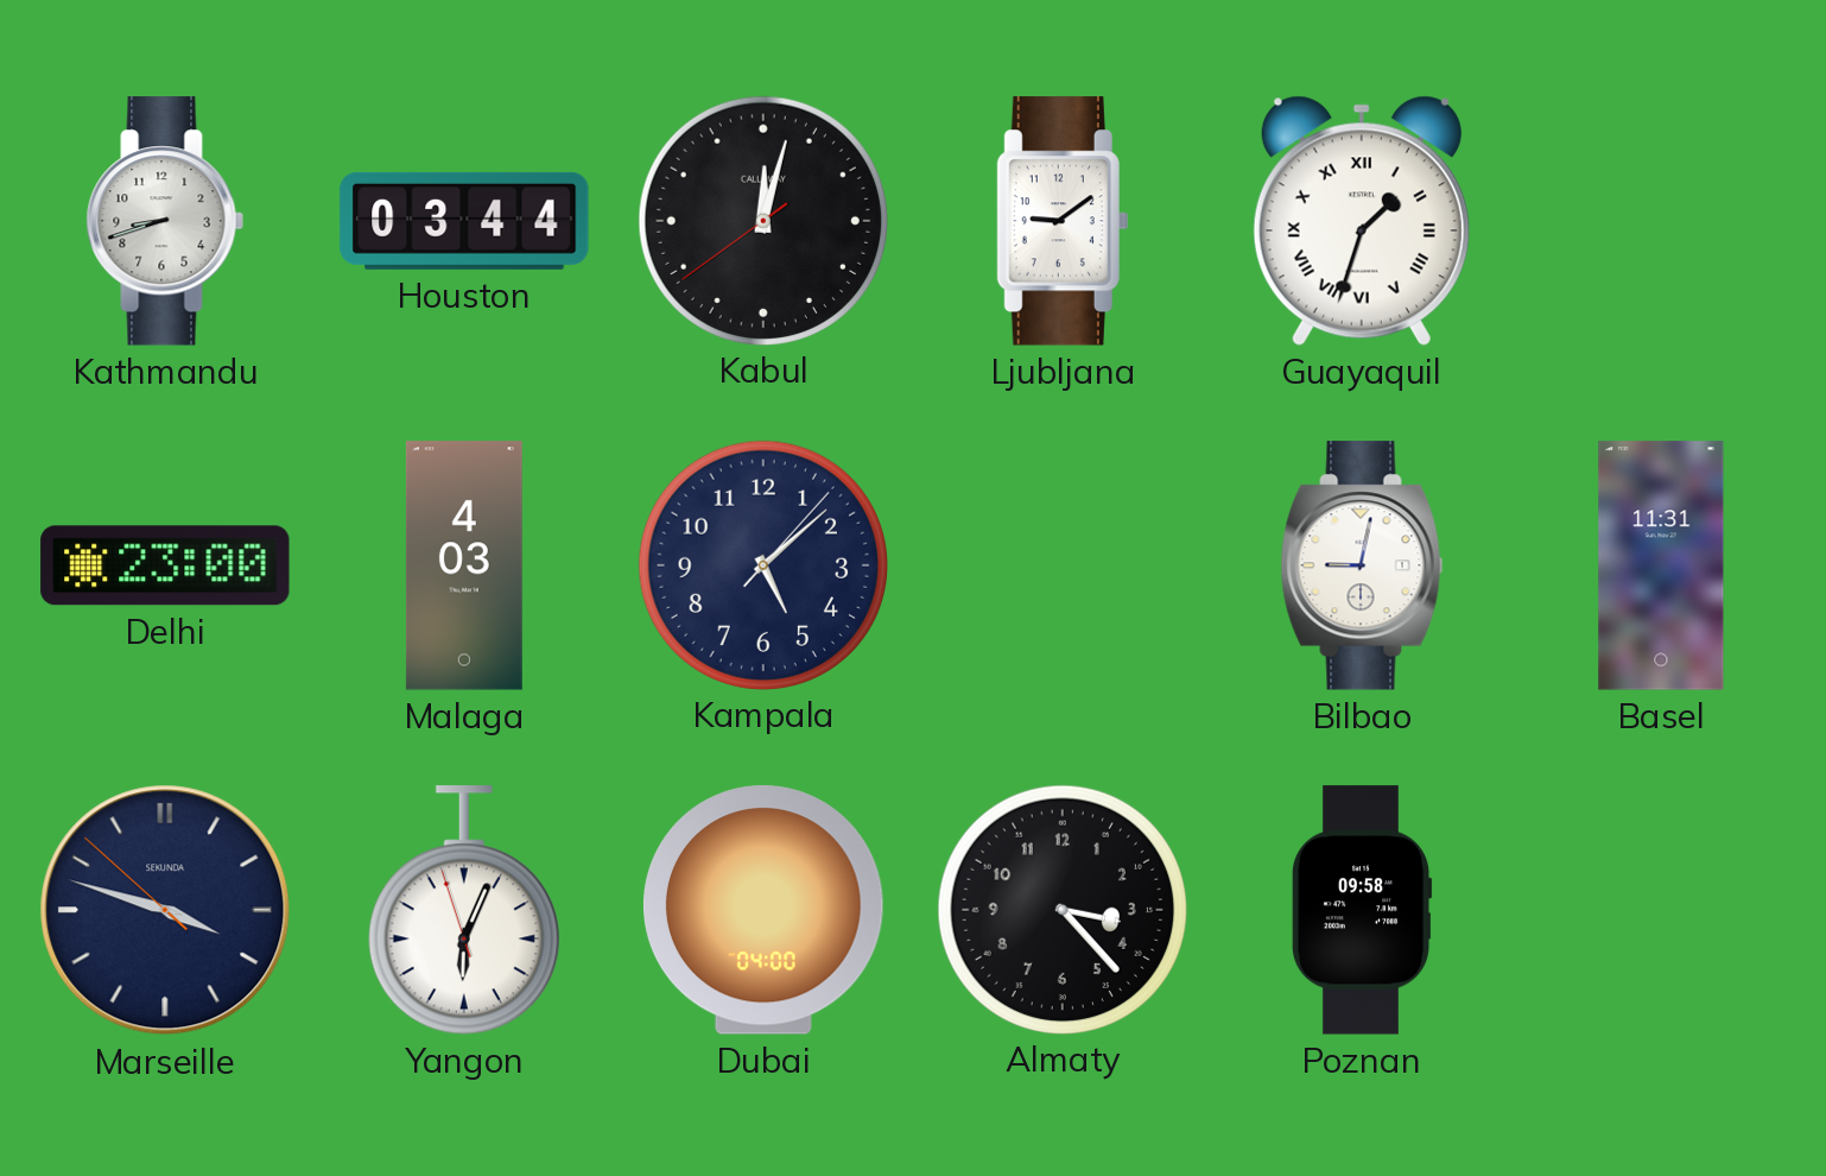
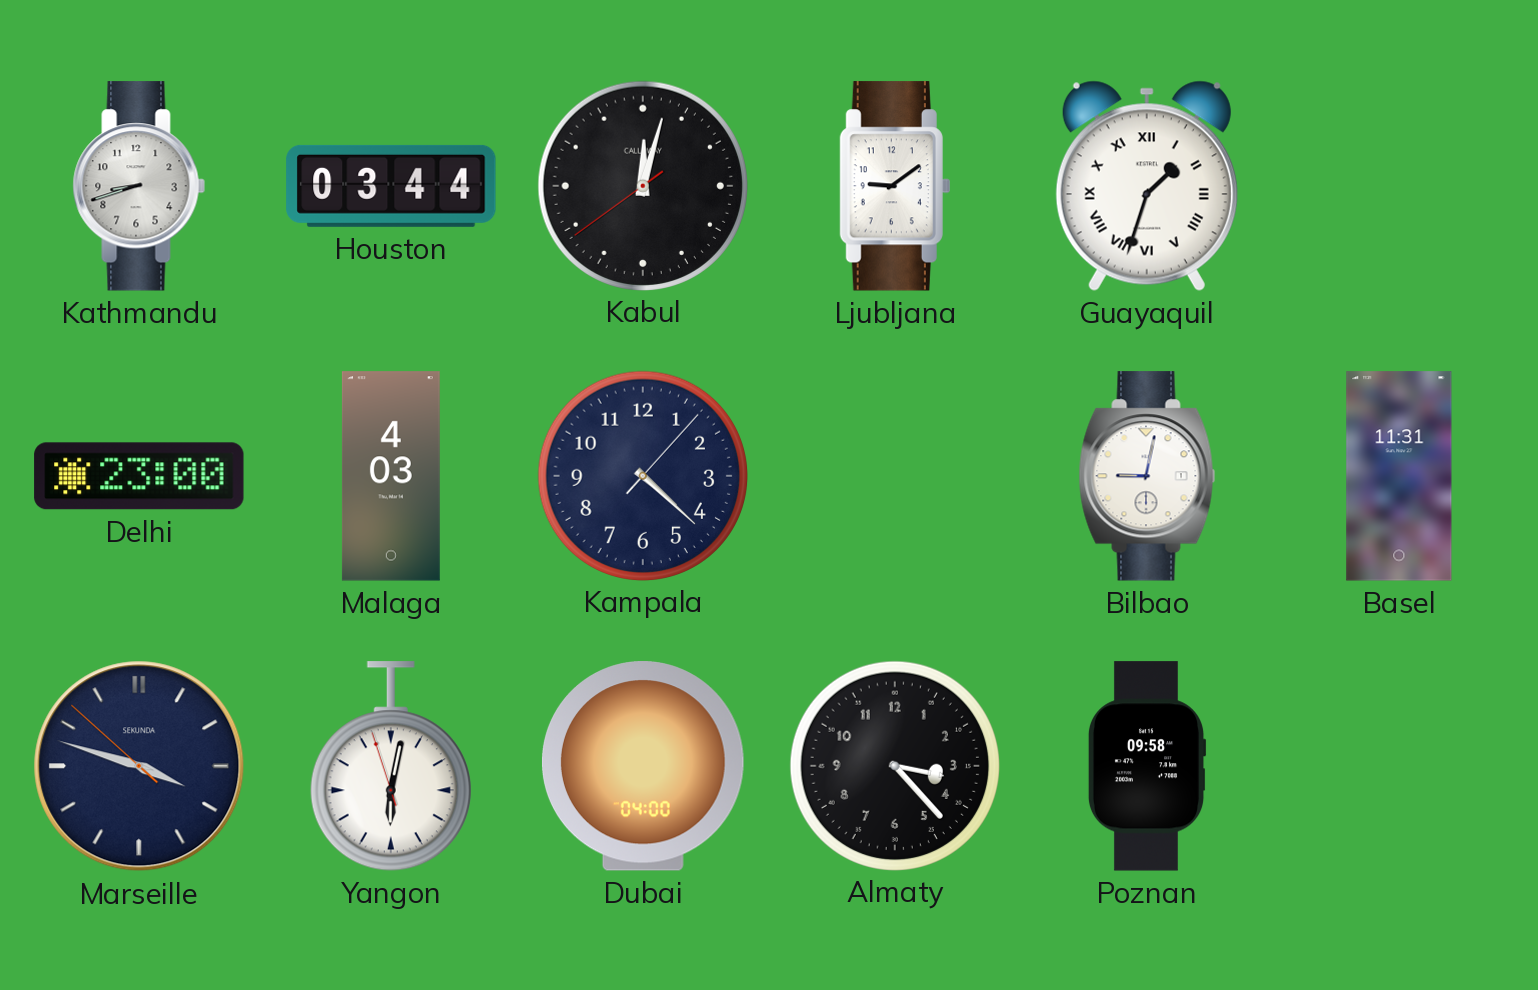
Kampala: 5:08 -> 4:22
Yangon: 6:03 -> 6:01
